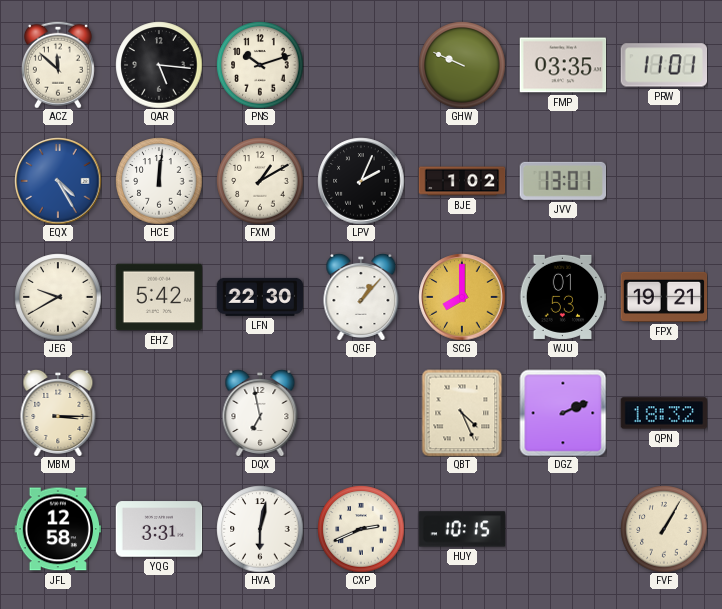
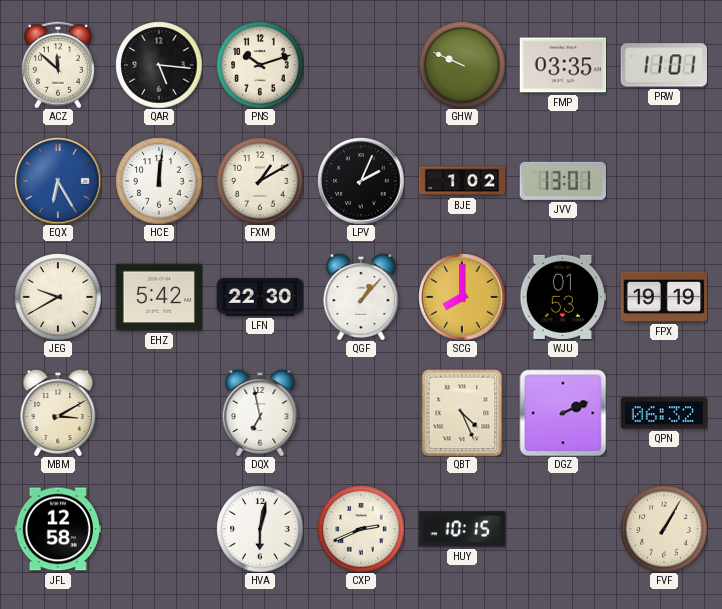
EQX: 4:25 -> 6:25
FPX: 19:21 -> 19:19
MBM: 3:15 -> 3:10
QPN: 18:32 -> 06:32
YQG: 3:31 -> none
